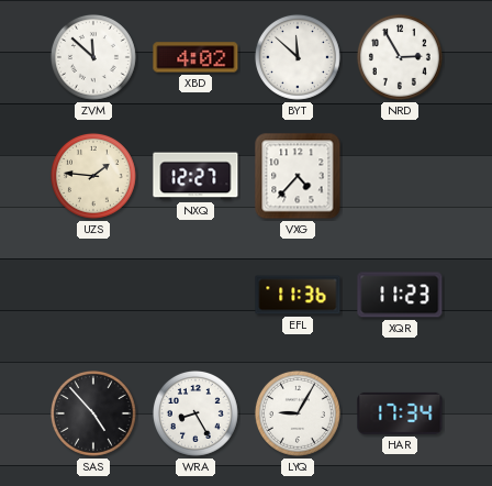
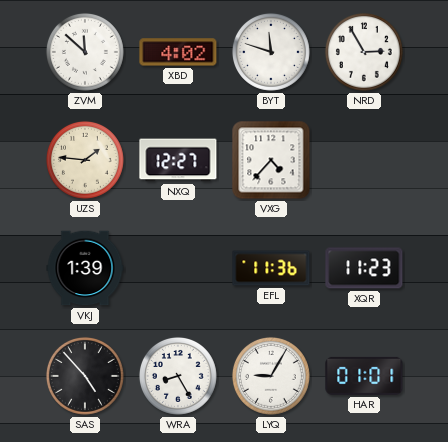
BYT: 11:52 -> 11:48
VKJ: none -> 1:39
HAR: 17:34 -> 01:01
